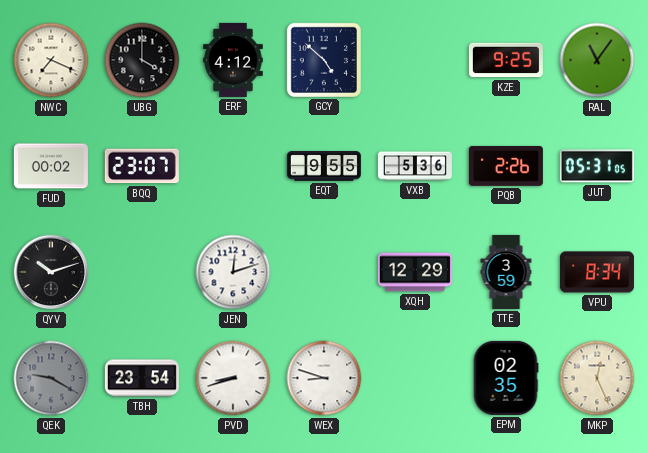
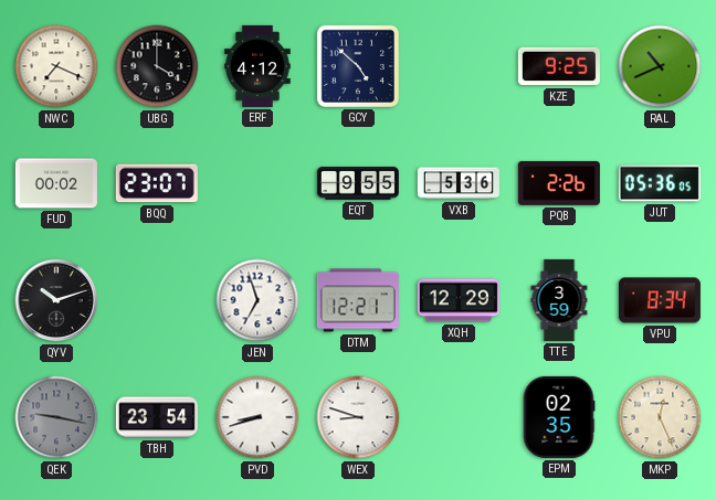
RAL: 11:06 -> 10:41
JUT: 05:31 -> 05:36
JEN: 12:12 -> 6:57
DTM: none -> 12:21
QEK: 9:20 -> 9:17
